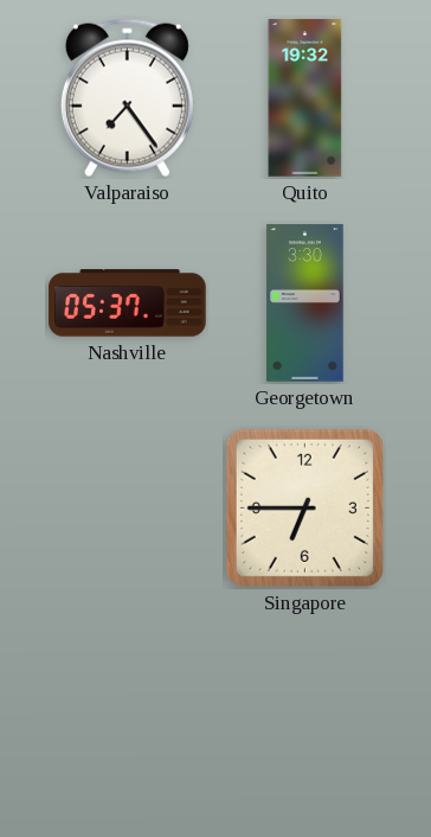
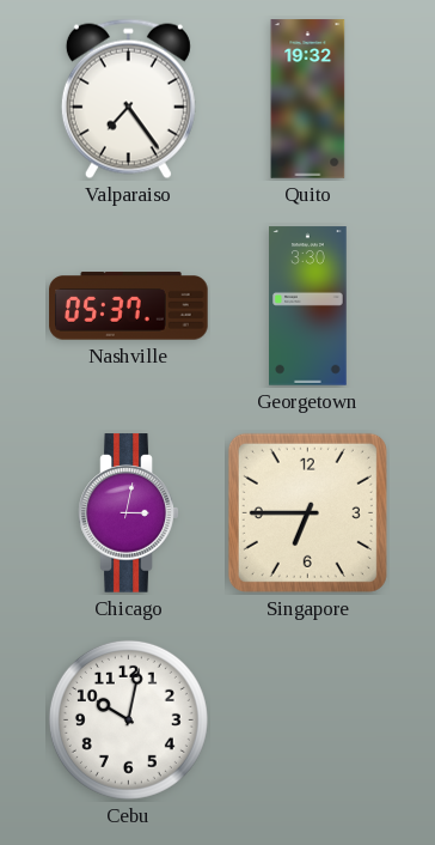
Chicago: none -> 3:02
Cebu: none -> 10:02
